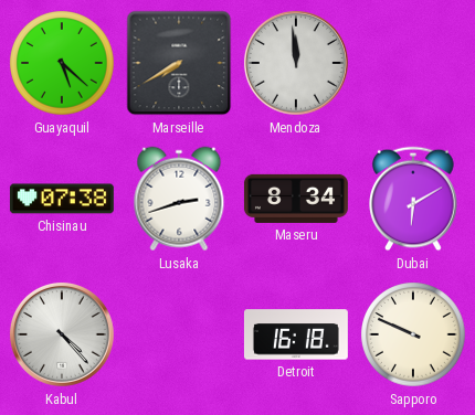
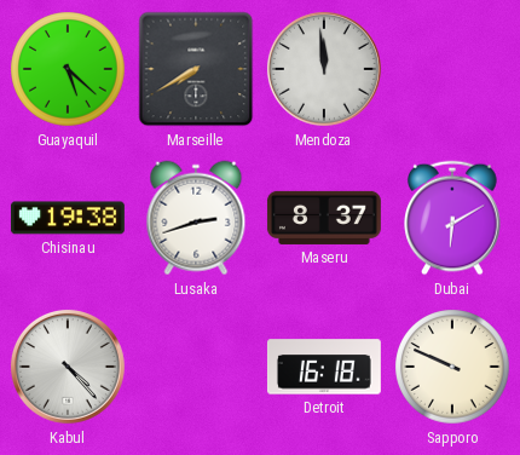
Chisinau: 07:38 -> 19:38
Maseru: 8:34 -> 8:37
